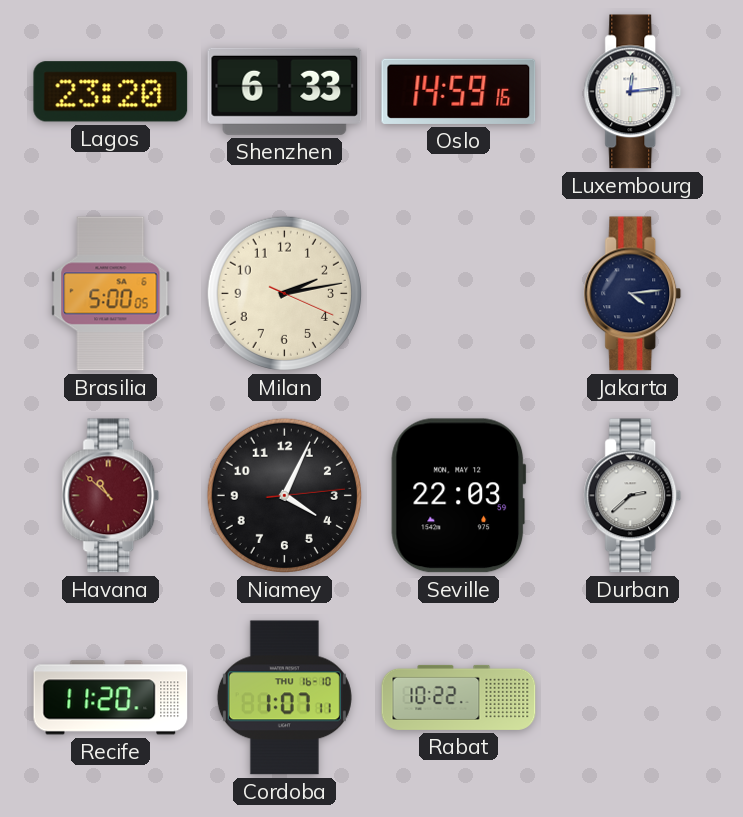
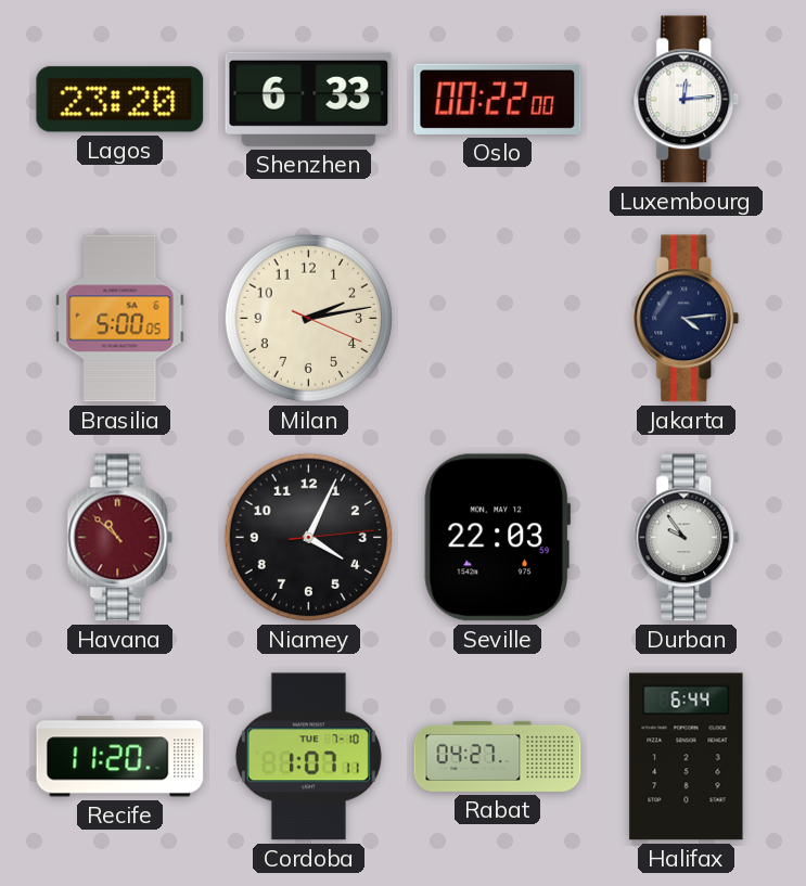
Oslo: 14:59 -> 00:22
Durban: 2:38 -> 9:54
Cordoba date: THU 16-10 -> TUE 7-10
Rabat: 10:22 -> 04:27
Halifax: none -> 6:44
